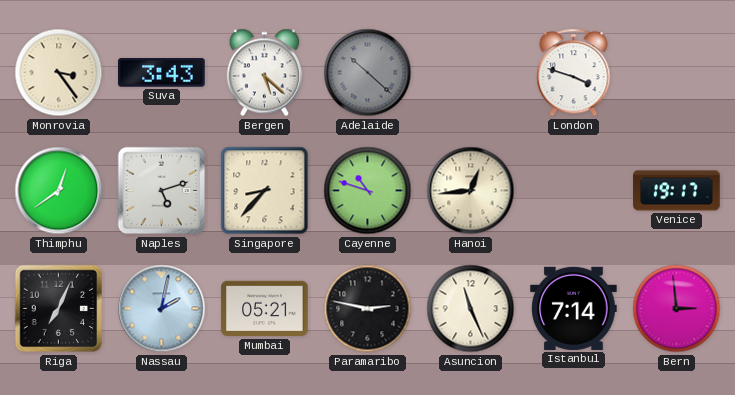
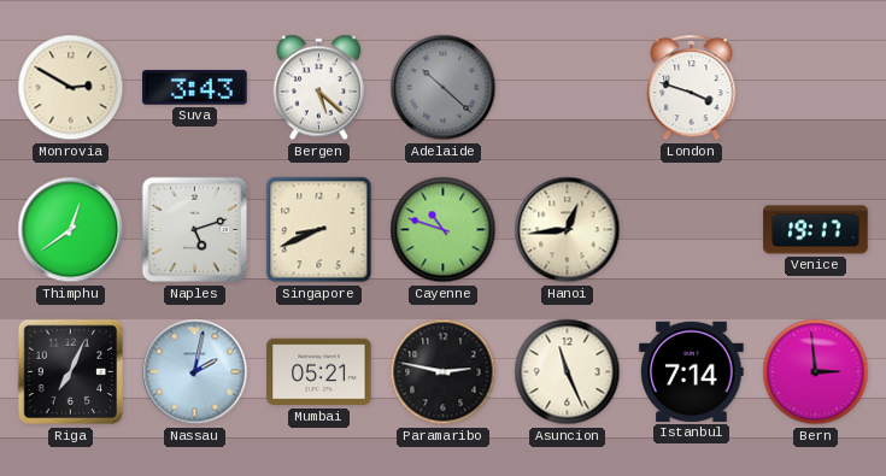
Monrovia: 3:24 -> 2:50
Singapore: 8:37 -> 8:41
